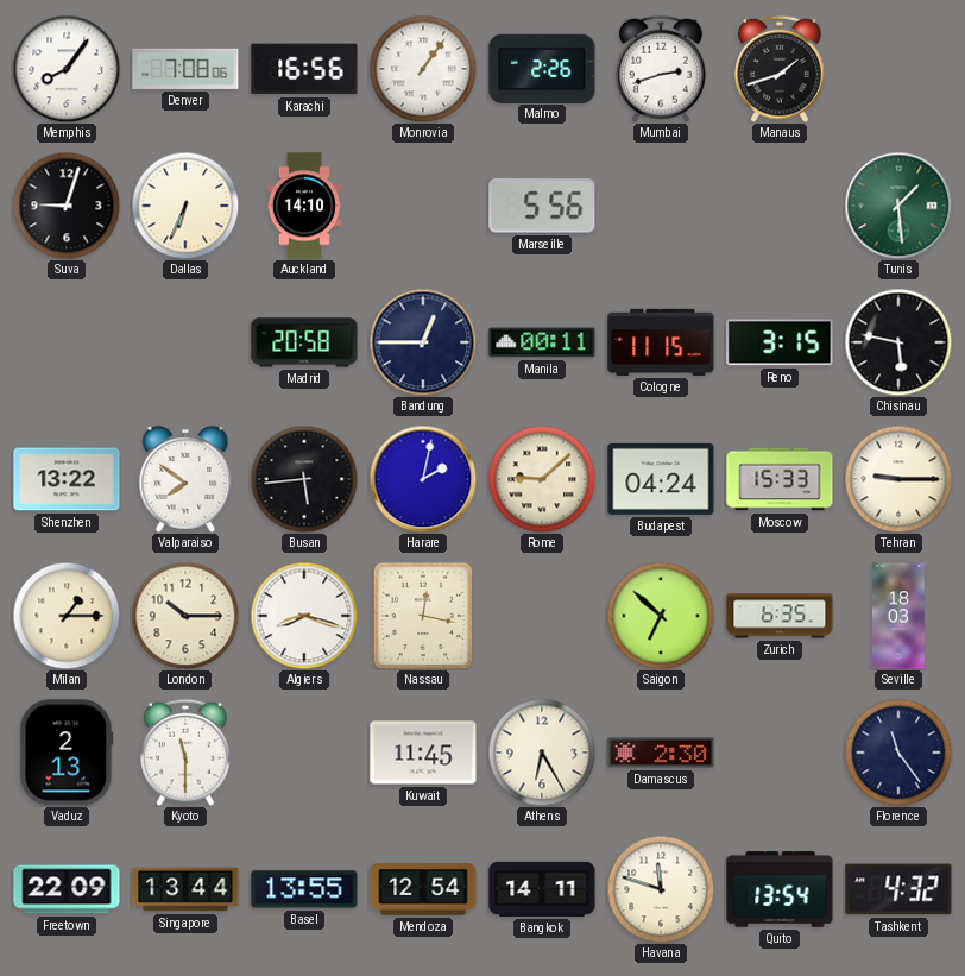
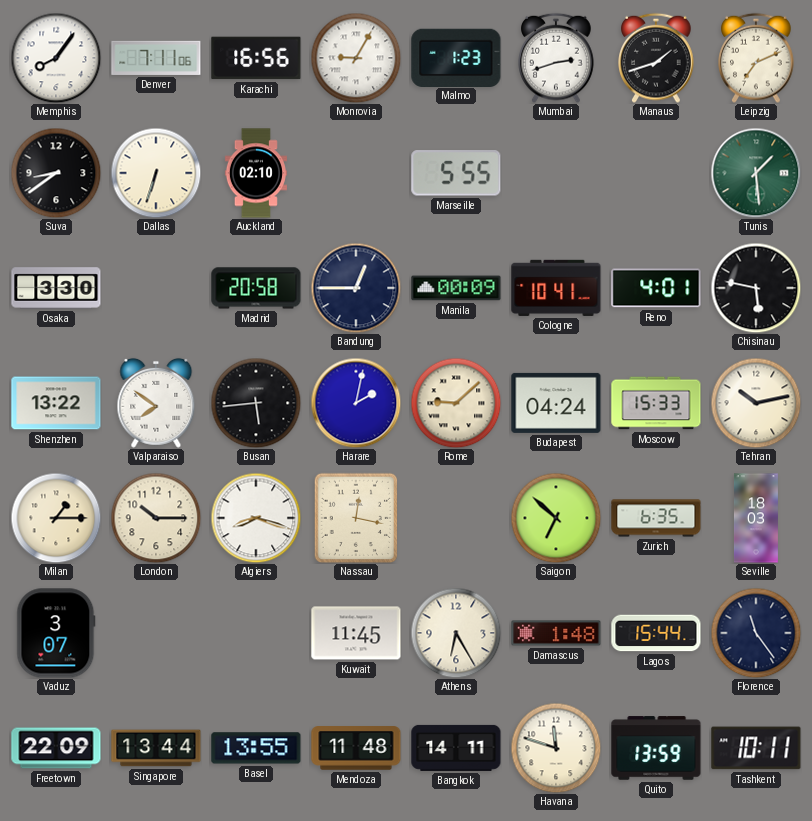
Denver: 7:08 -> 7:11
Monrovia: 1:06 -> 9:05
Malmo: 2:26 -> 1:23
Leipzig: none -> 7:11
Suva: 9:03 -> 8:39
Dallas: 6:34 -> 6:33
Auckland: 14:10 -> 02:10
Marseille: 5:56 -> 5:55
Osaka: none -> 3:30
Manila: 00:11 -> 00:09
Cologne: 11:15 -> 10:41
Reno: 3:15 -> 4:01
Tehran: 9:15 -> 10:13
Vaduz: 2:13 -> 3:07
Kyoto: 11:30 -> none
Damascus: 2:30 -> 1:48
Lagos: none -> 15:44
Mendoza: 12:54 -> 11:48
Quito: 13:54 -> 13:59
Tashkent: 4:32 -> 10:11
